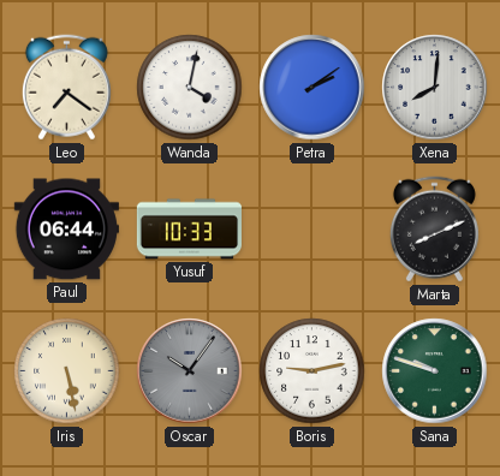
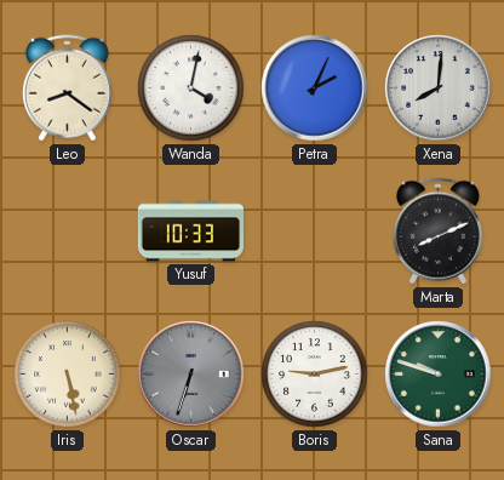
Leo: 7:21 -> 8:21
Petra: 2:09 -> 2:04
Paul: 06:44 -> none
Oscar: 10:06 -> 6:33
